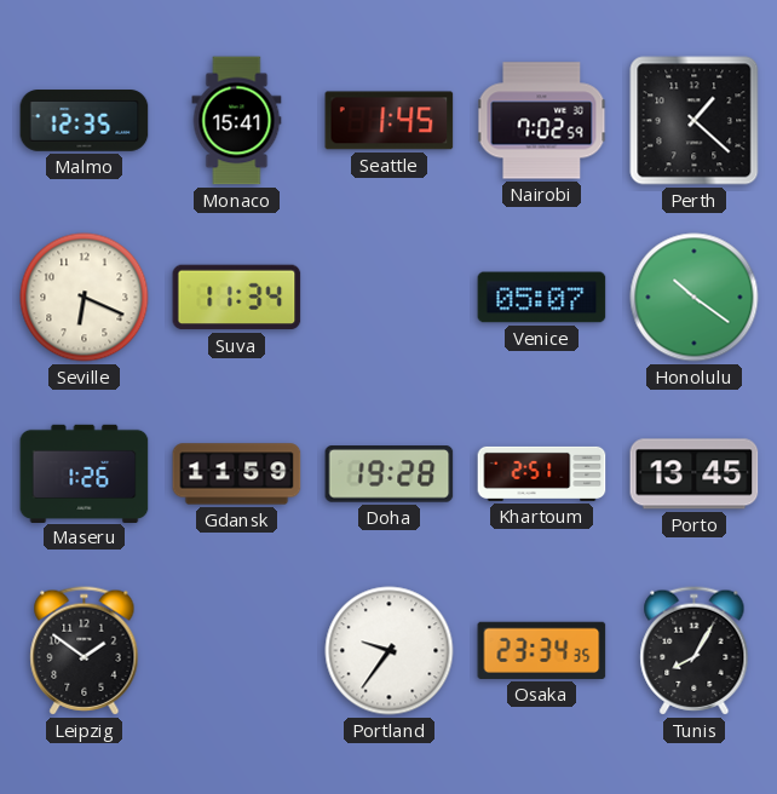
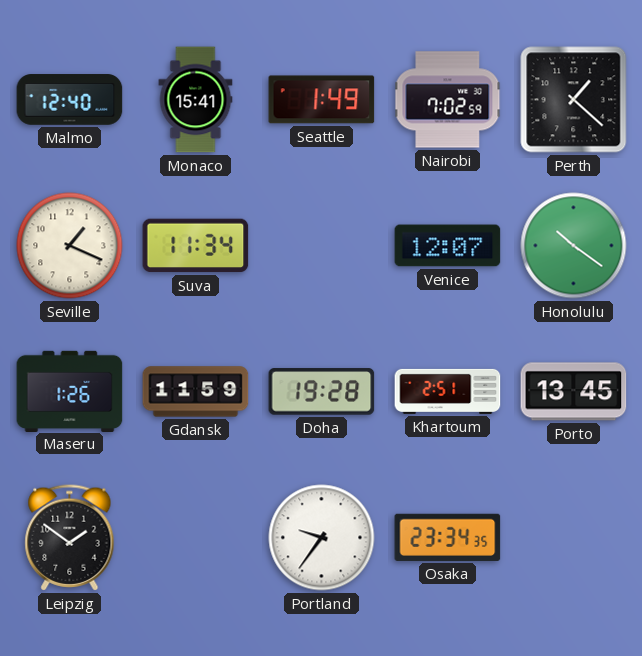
Malmo: 12:35 -> 12:40
Seattle: 1:45 -> 1:49
Seville: 6:19 -> 1:19
Venice: 05:07 -> 12:07
Tunis: 8:05 -> none
